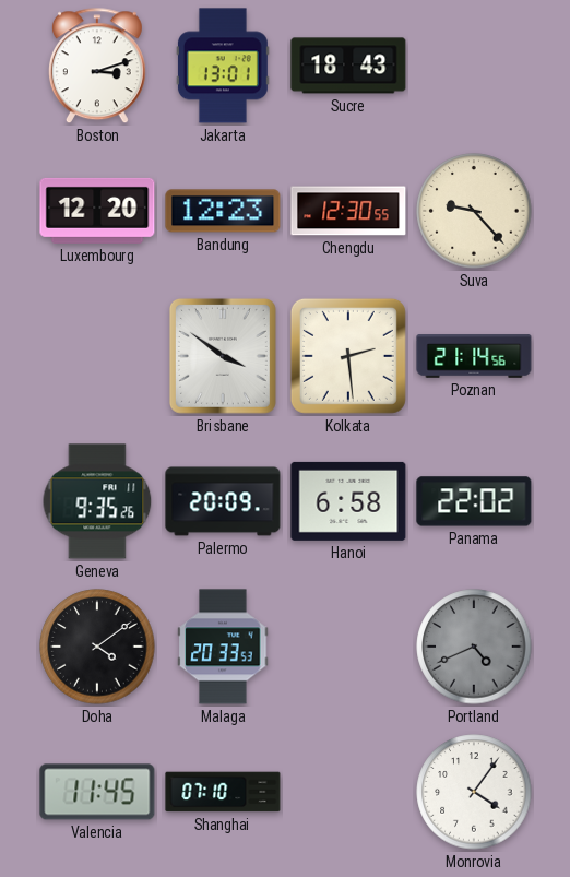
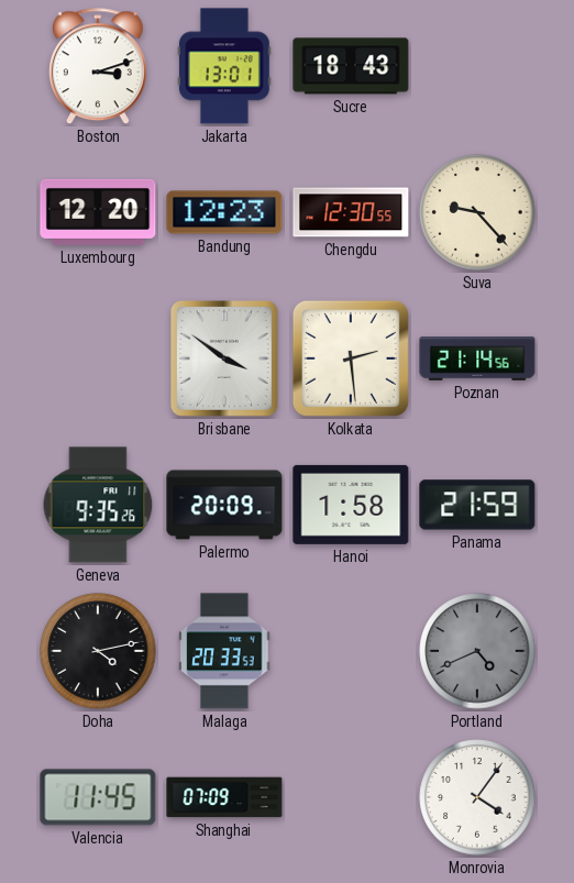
Hanoi: 6:58 -> 1:58
Panama: 22:02 -> 21:59
Doha: 4:09 -> 4:13
Shanghai: 07:10 -> 07:09
